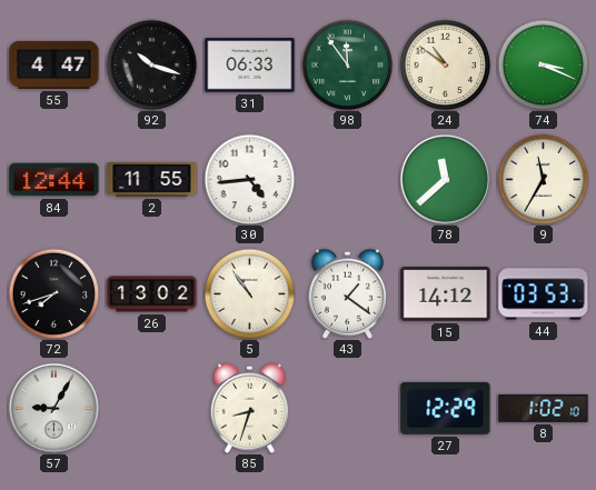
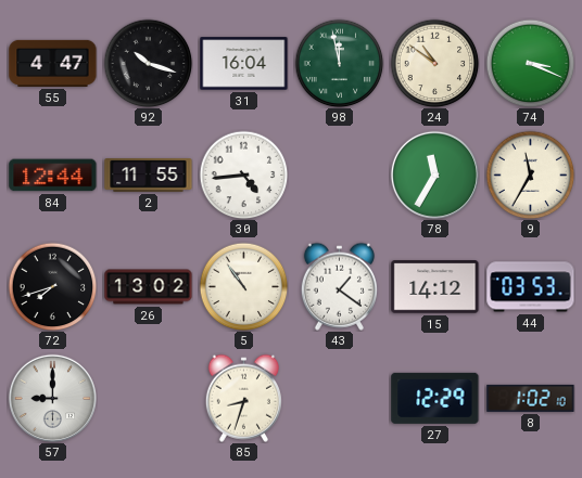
31: 06:33 -> 16:04
98: 11:54 -> 11:58
78: 11:38 -> 11:35
57: 9:05 -> 9:00
